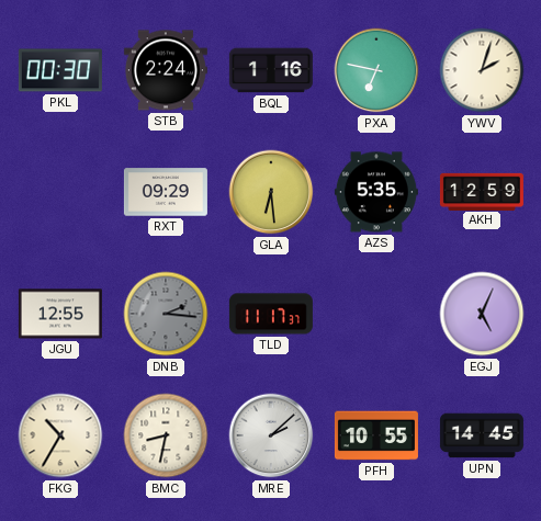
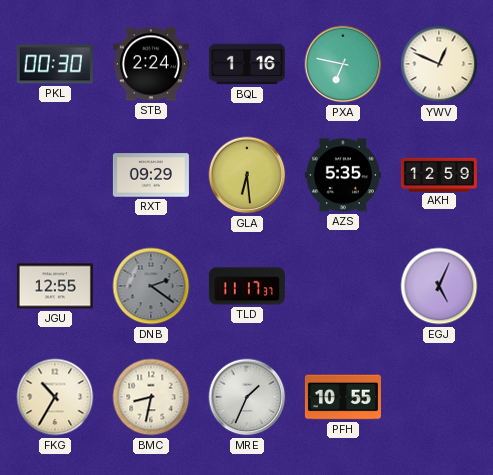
YWV: 2:03 -> 12:49
DNB: 2:16 -> 2:21
MRE: 2:08 -> 1:34
UPN: 14:45 -> none
